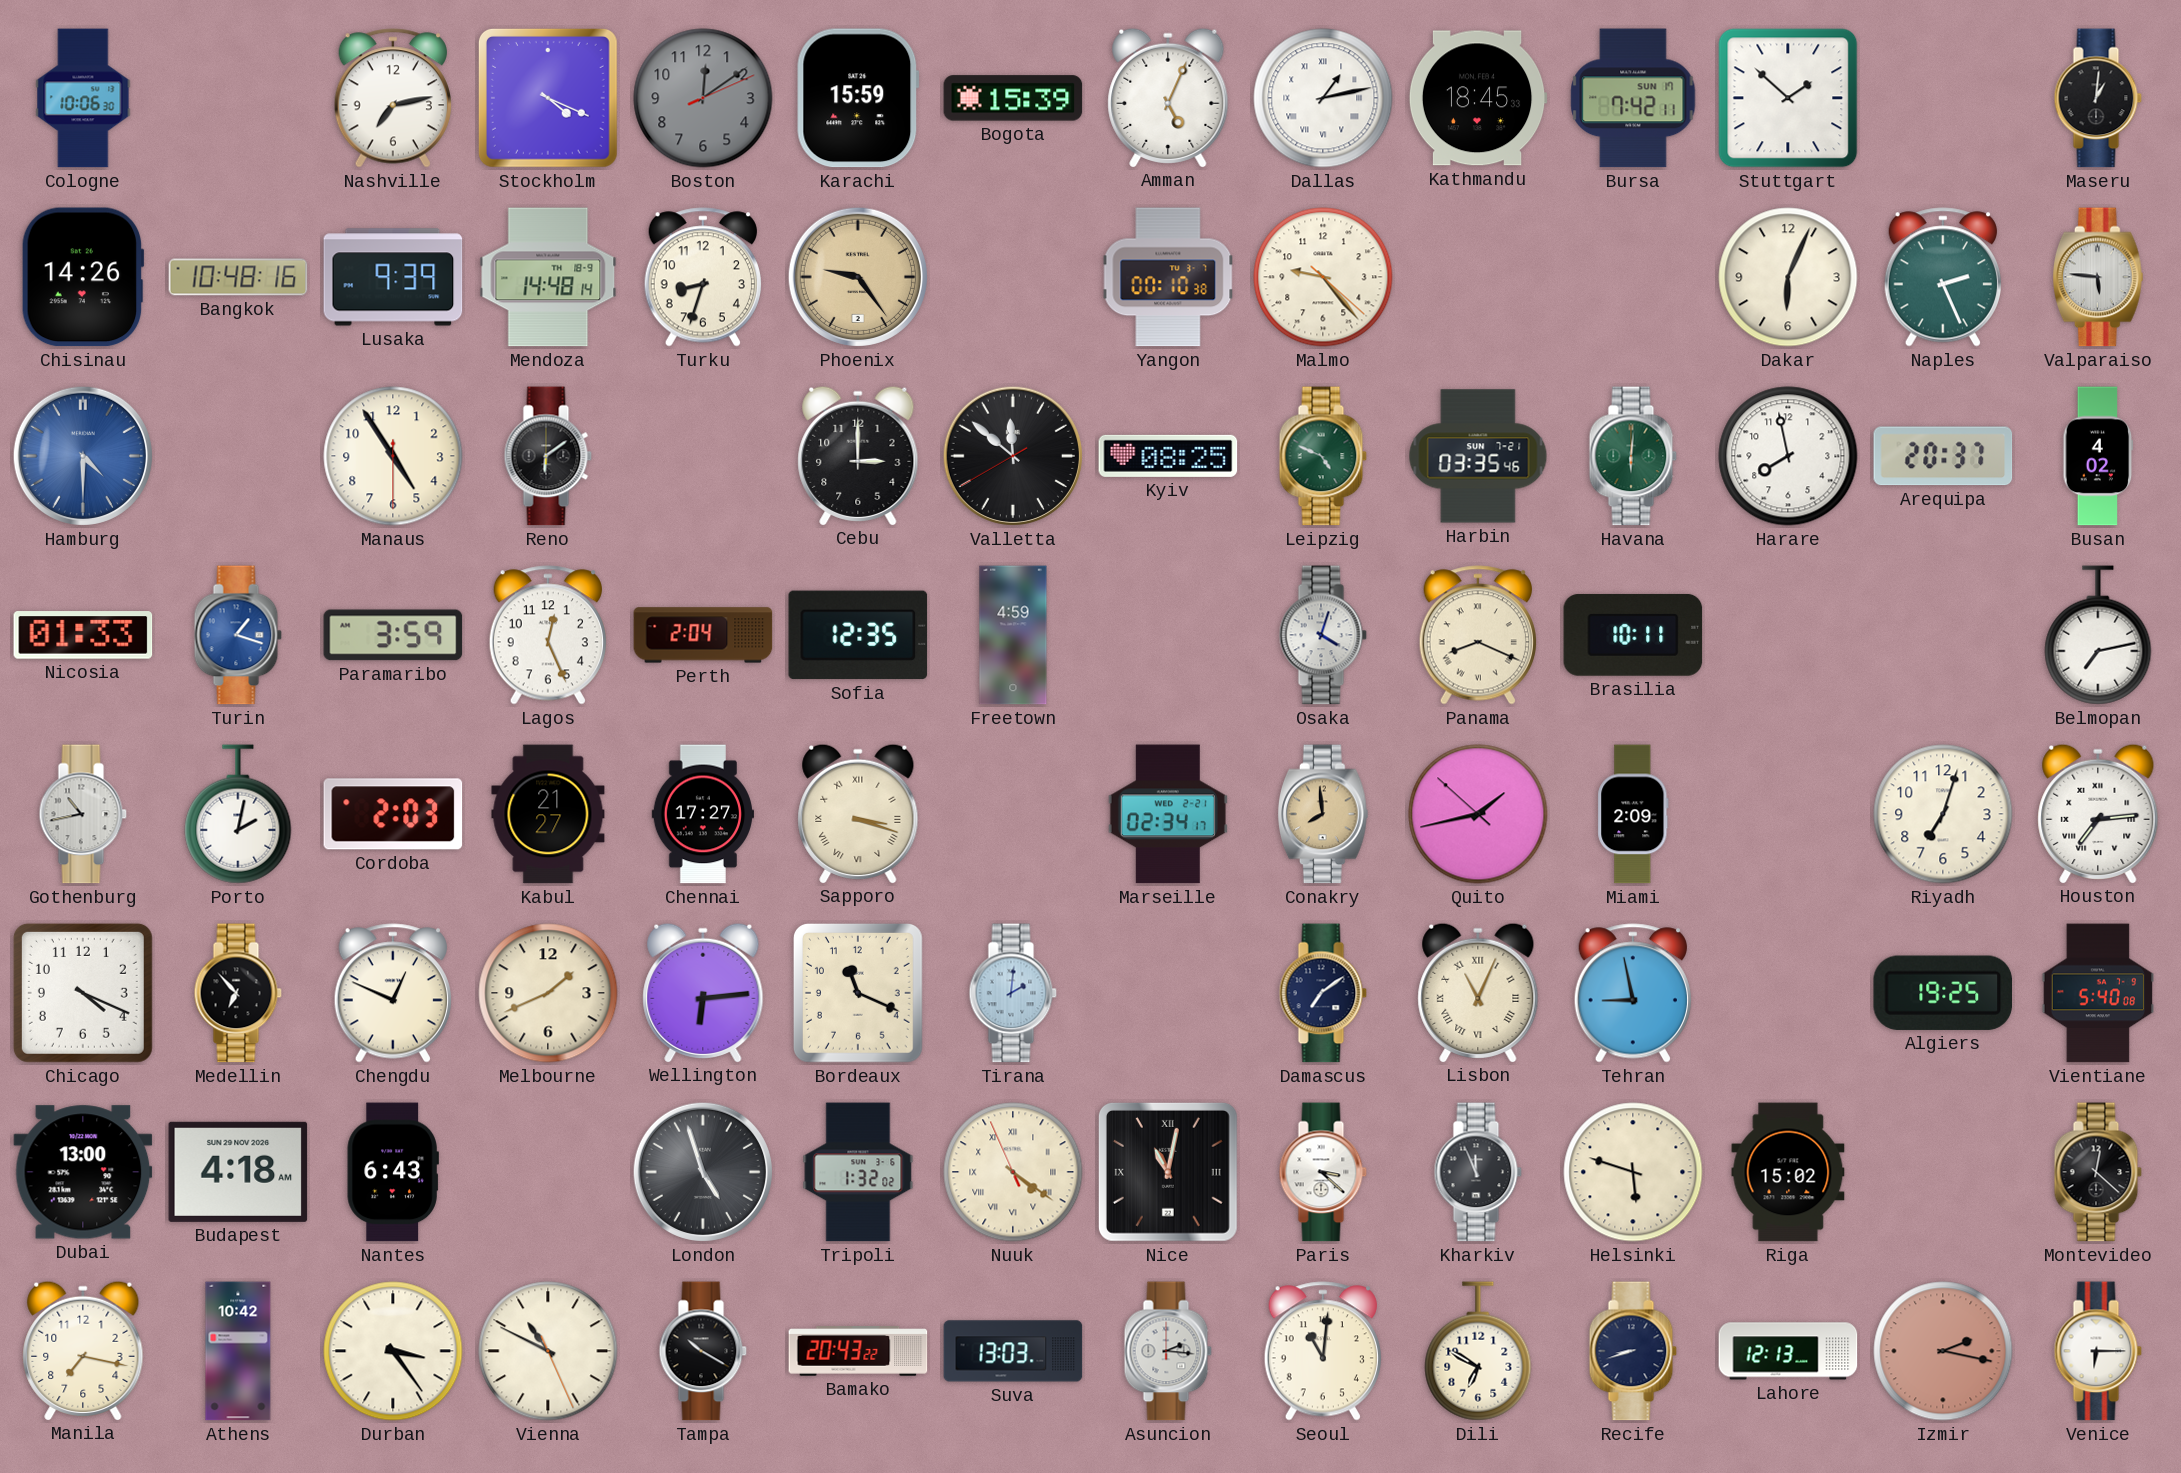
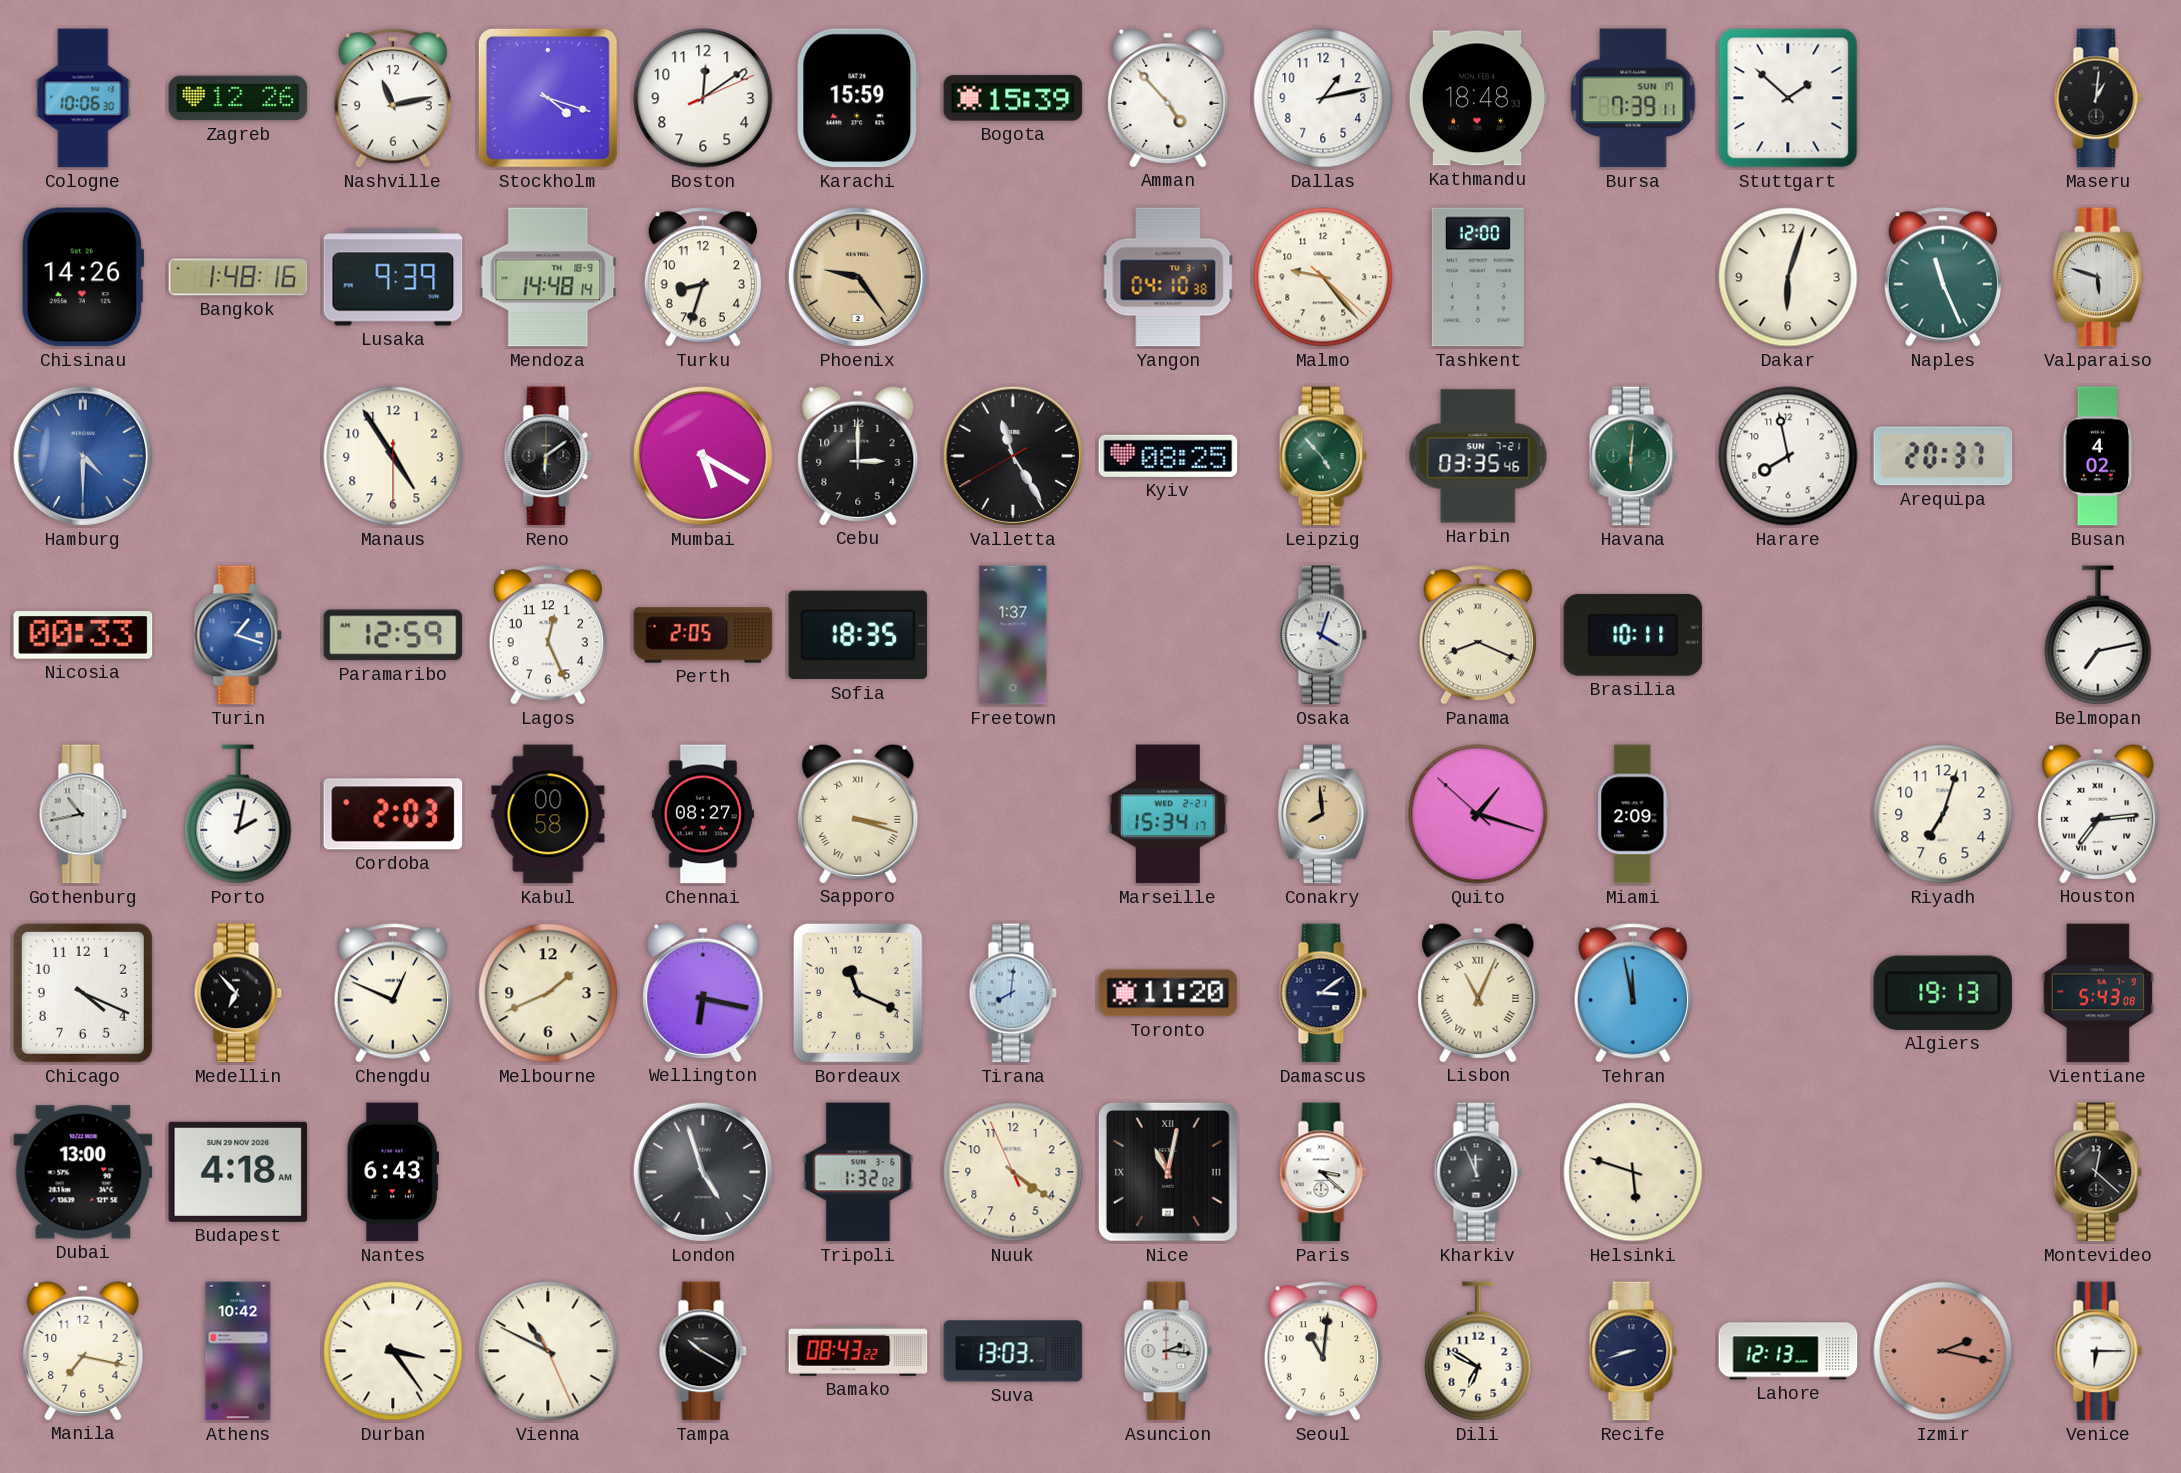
Zagreb: none -> 12:26
Nashville: 7:13 -> 11:13
Stockholm: 4:19 -> 4:18
Boston dial: grey -> white
Amman: 5:04 -> 4:53
Dallas numerals: Roman -> Arabic
Kathmandu: 18:45 -> 18:48
Bursa: 7:42 -> 7:39
Bangkok: 10:48 -> 1:48
Yangon: 00:10 -> 04:10
Tashkent: none -> 12:00
Dakar: 6:04 -> 6:03
Naples: 2:26 -> 11:26
Valparaiso: 5:46 -> 5:48
Mumbai: none -> 5:20
Valletta: 11:51 -> 11:24
Leipzig: 4:49 -> 4:53
Nicosia: 01:33 -> 00:33
Paramaribo: 3:59 -> 12:59
Perth: 2:04 -> 2:05
Sofia: 12:35 -> 18:35
Freetown: 4:59 -> 1:37
Kabul: 21:27 -> 00:58
Chennai: 17:27 -> 08:27
Marseille: 02:34 -> 15:34
Quito: 1:42 -> 1:17
Wellington: 6:14 -> 6:17
Tirana: 2:01 -> 8:01
Toronto: none -> 11:20
Damascus: 7:09 -> 3:09
Tehran: 8:58 -> 11:58
Algiers: 19:25 -> 19:13
Vientiane: 5:40 -> 5:43
Nuuk numerals: Roman -> Arabic
Riga: 15:02 -> none
Bamako: 20:43 -> 08:43
